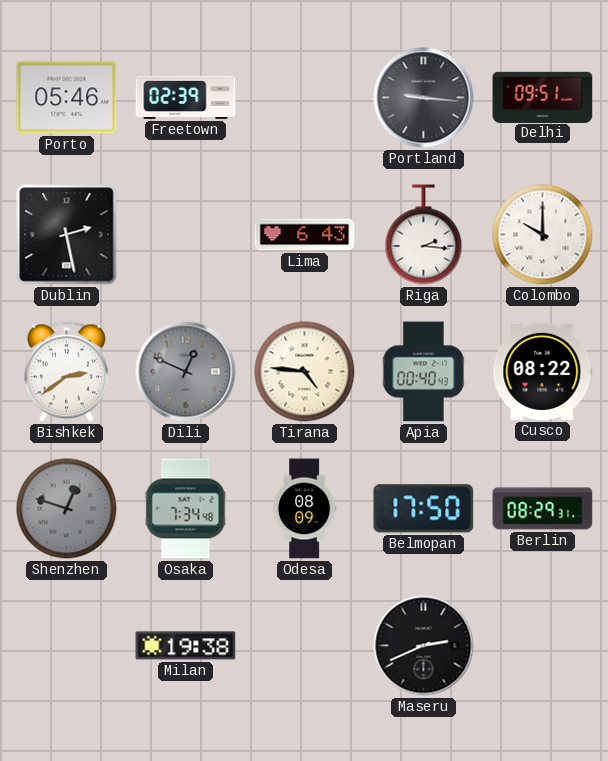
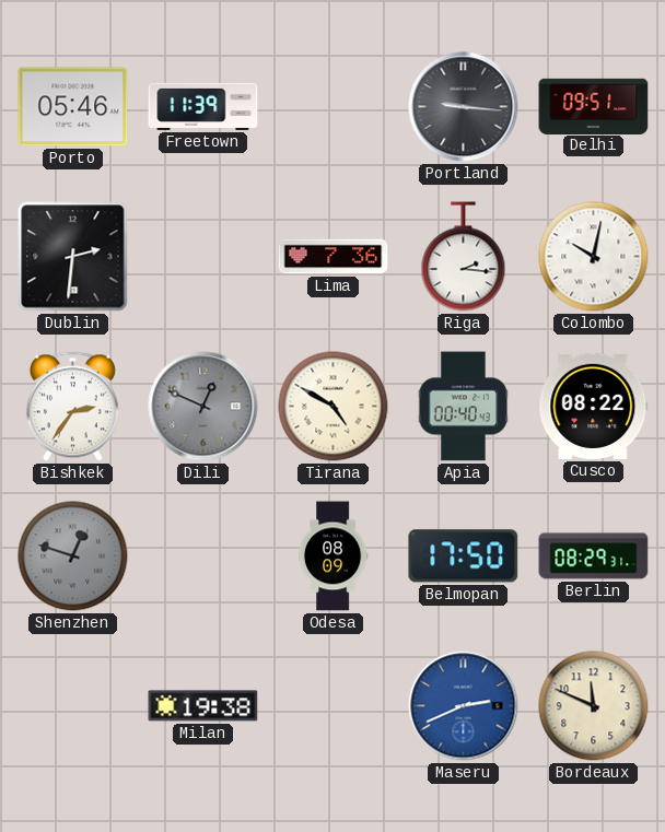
Freetown: 02:39 -> 11:39
Dublin: 2:28 -> 2:31
Lima: 6:43 -> 7:36
Colombo: 10:00 -> 10:02
Bishkek: 2:39 -> 2:36
Tirana: 4:46 -> 4:50
Osaka: 7:34 -> none
Maseru dial: black -> blue
Bordeaux: none -> 11:49
